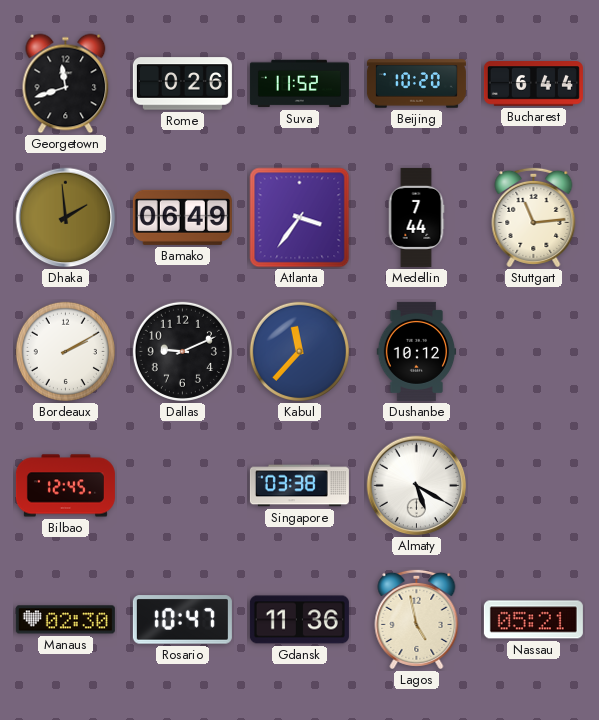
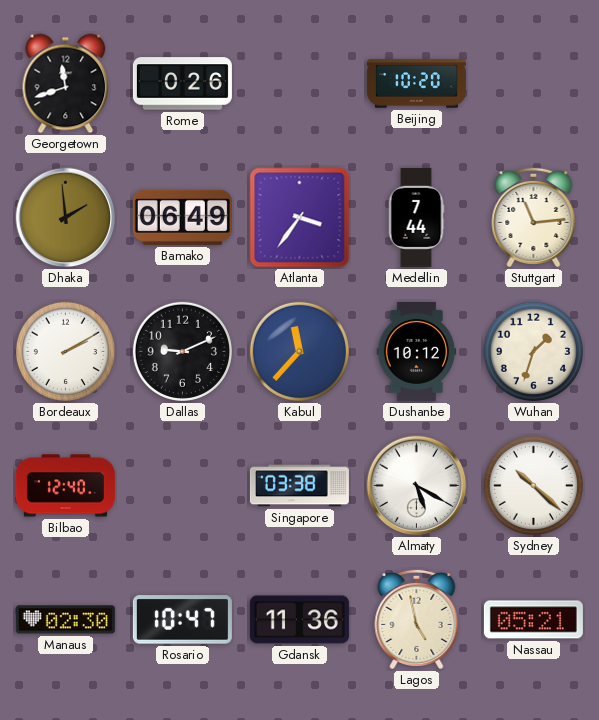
Suva: 11:52 -> none
Bucharest: 6:44 -> none
Wuhan: none -> 1:33
Bilbao: 12:45 -> 12:40
Sydney: none -> 10:22
